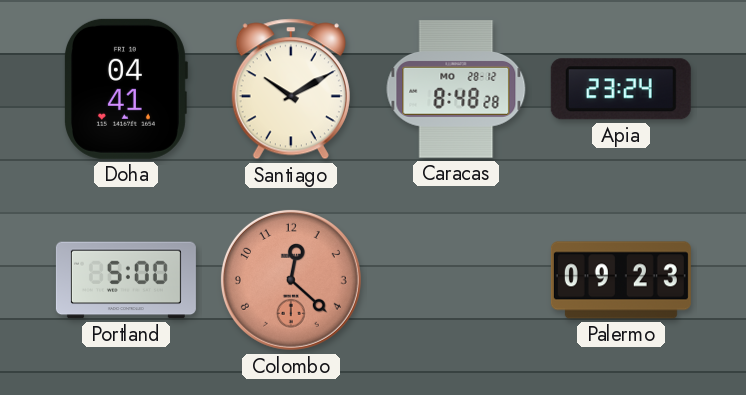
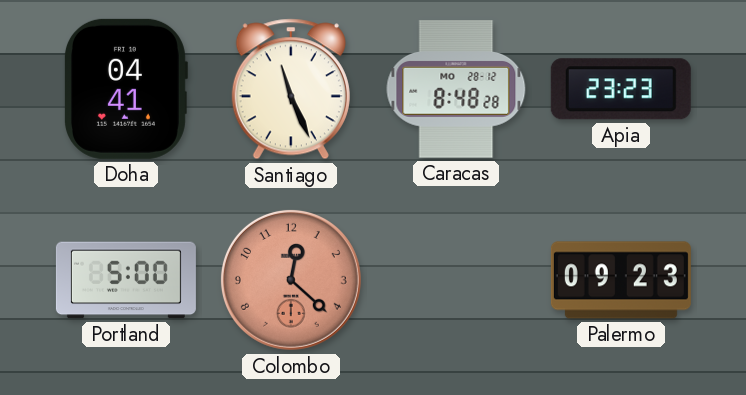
Santiago: 10:10 -> 11:26
Apia: 23:24 -> 23:23
